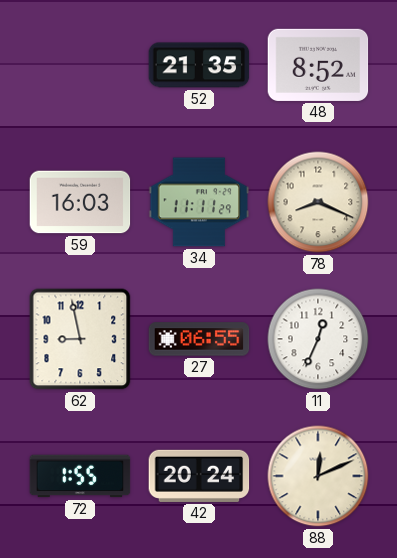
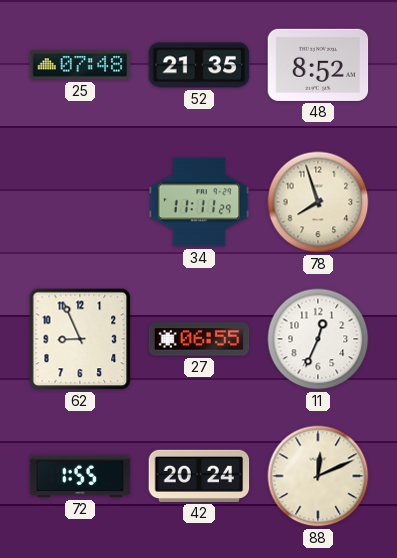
25: none -> 07:48
59: 16:03 -> none
78: 8:19 -> 7:57
62: 8:58 -> 8:56
